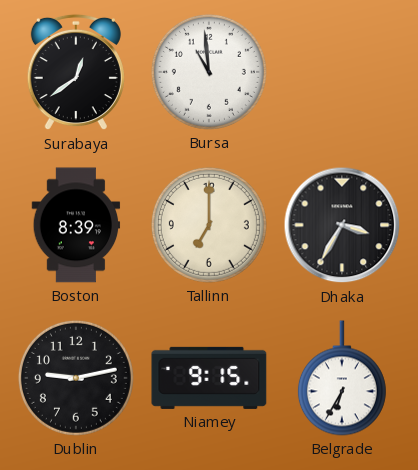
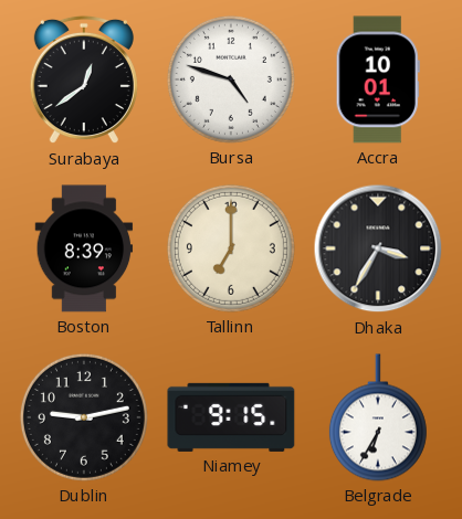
Bursa: 10:59 -> 4:48
Accra: none -> 10:01
